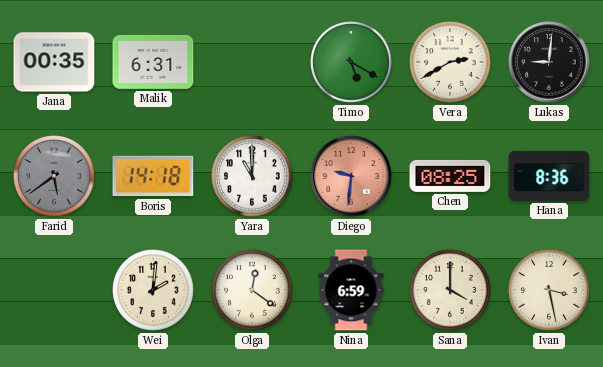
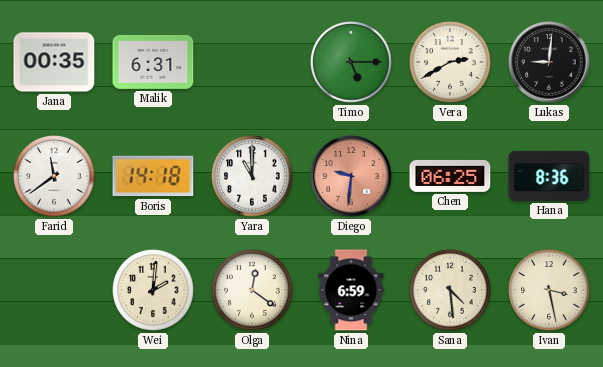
Timo: 5:20 -> 5:15
Farid: 5:39 -> 11:39
Farid dial: grey -> white
Chen: 08:25 -> 06:25
Sana: 4:00 -> 4:29
